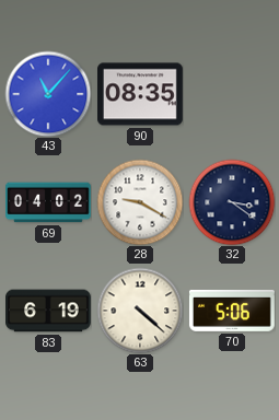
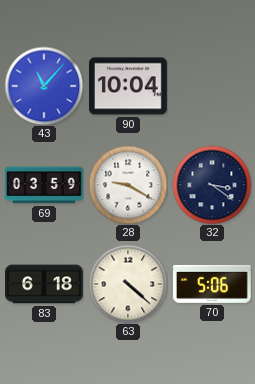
90: 08:35 -> 10:04
69: 04:02 -> 03:59
83: 6:19 -> 6:18
